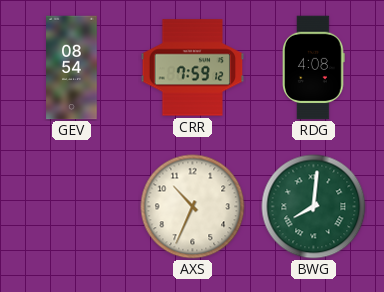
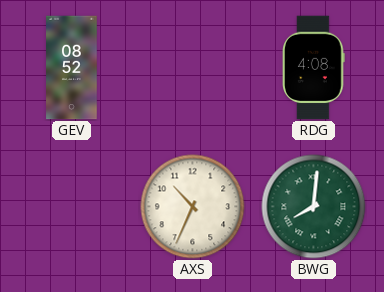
GEV: 08:54 -> 08:52
CRR: 7:59 -> none
